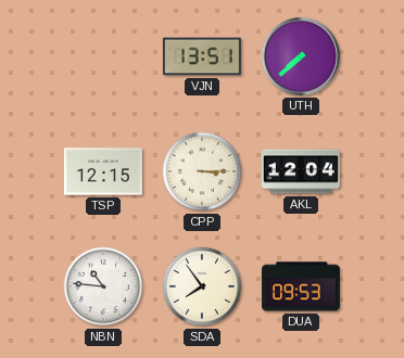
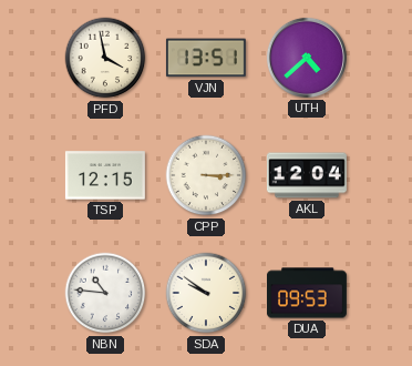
PFD: none -> 3:58
UTH: 7:38 -> 4:38
SDA: 7:54 -> 9:51
